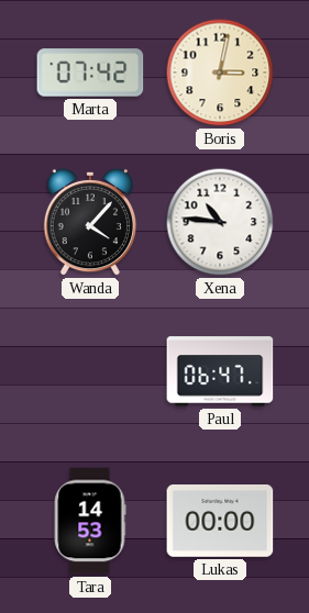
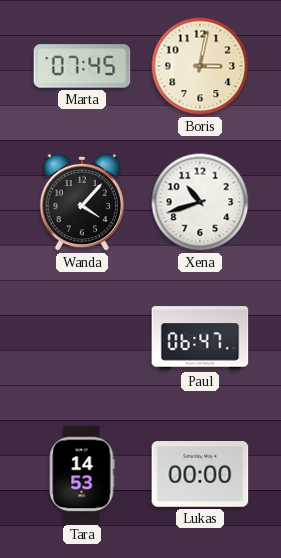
Marta: 07:42 -> 07:45
Xena: 10:46 -> 10:42
